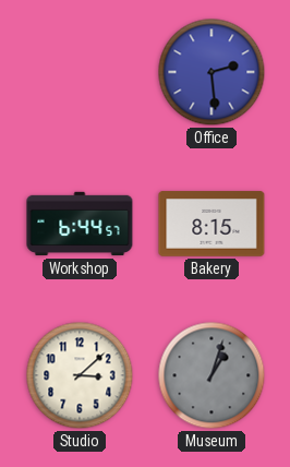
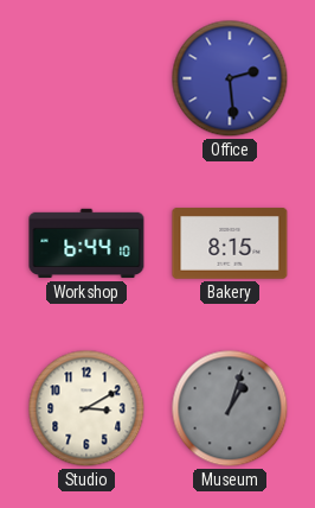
Workshop: 6:44:57 -> 6:44:10
Studio: 3:08 -> 3:10
